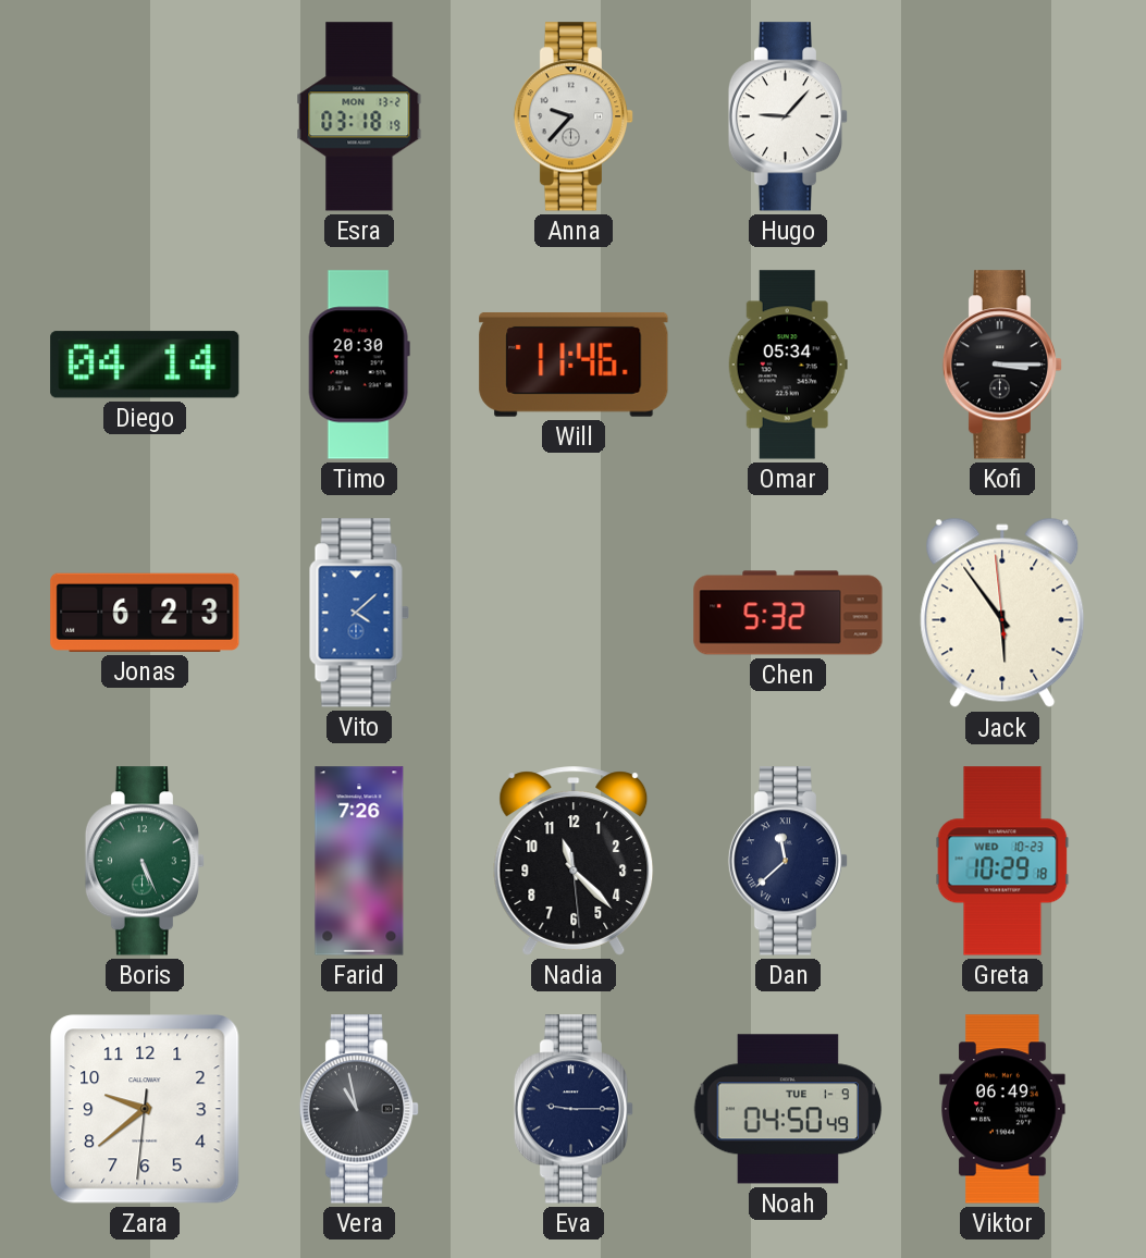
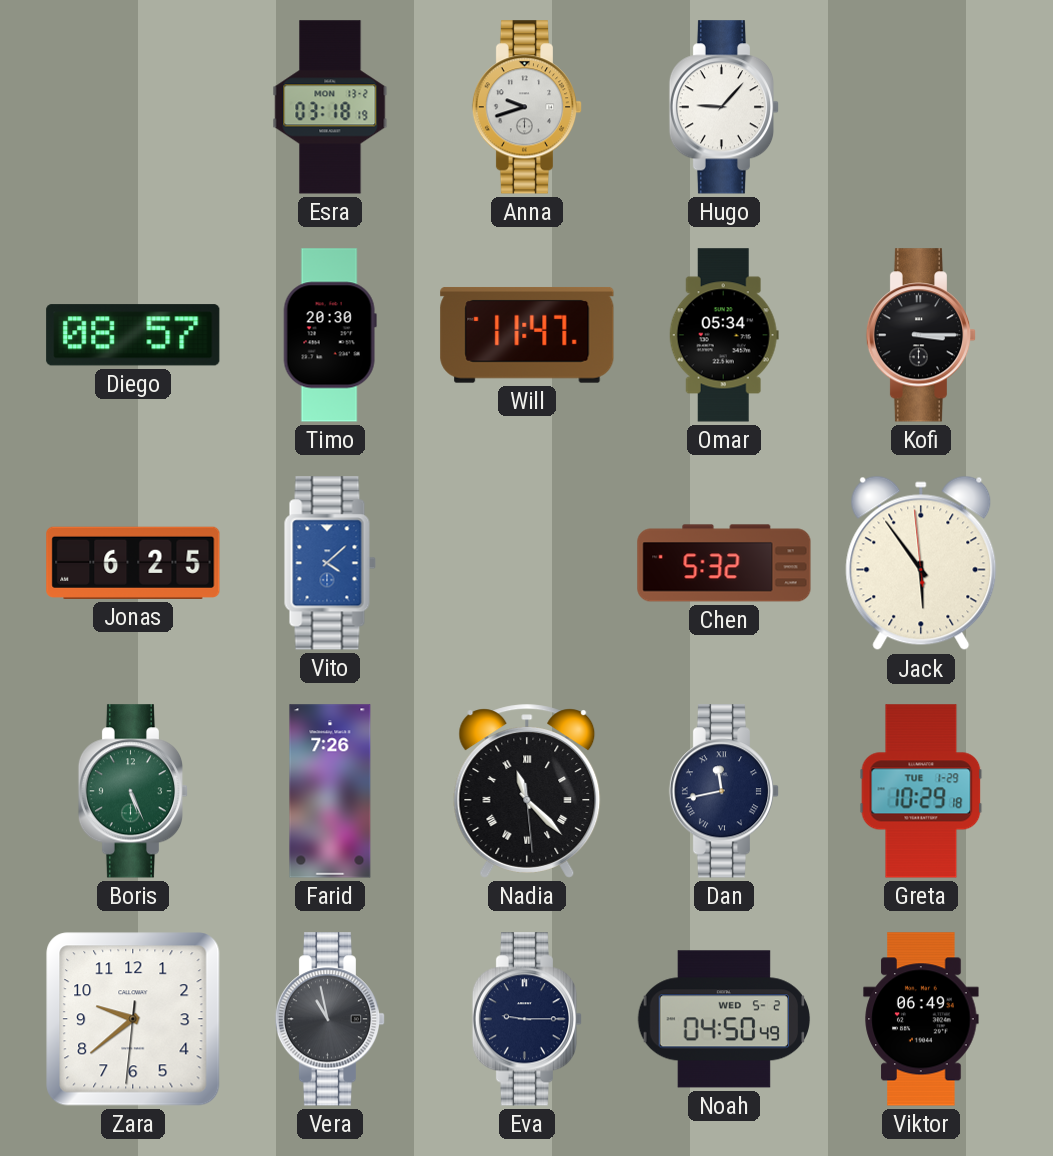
Anna: 9:37 -> 9:42
Diego: 04:14 -> 08:57
Will: 11:46 -> 11:47
Jonas: 6:23 -> 6:25
Nadia numerals: Arabic -> Roman
Dan: 11:38 -> 11:43
Greta date: WED 10-23 -> TUE 1-29
Noah date: TUE 1-9 -> WED 5-2
